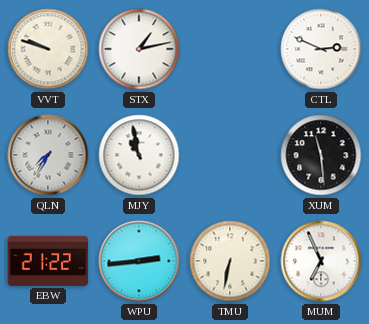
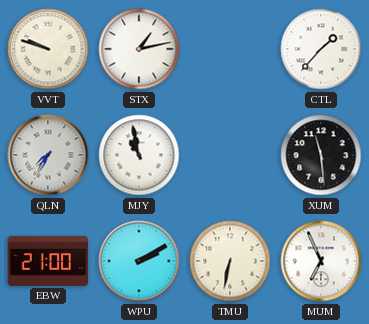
CTL: 2:49 -> 1:37
EBW: 21:22 -> 21:00
WPU: 2:44 -> 2:10
